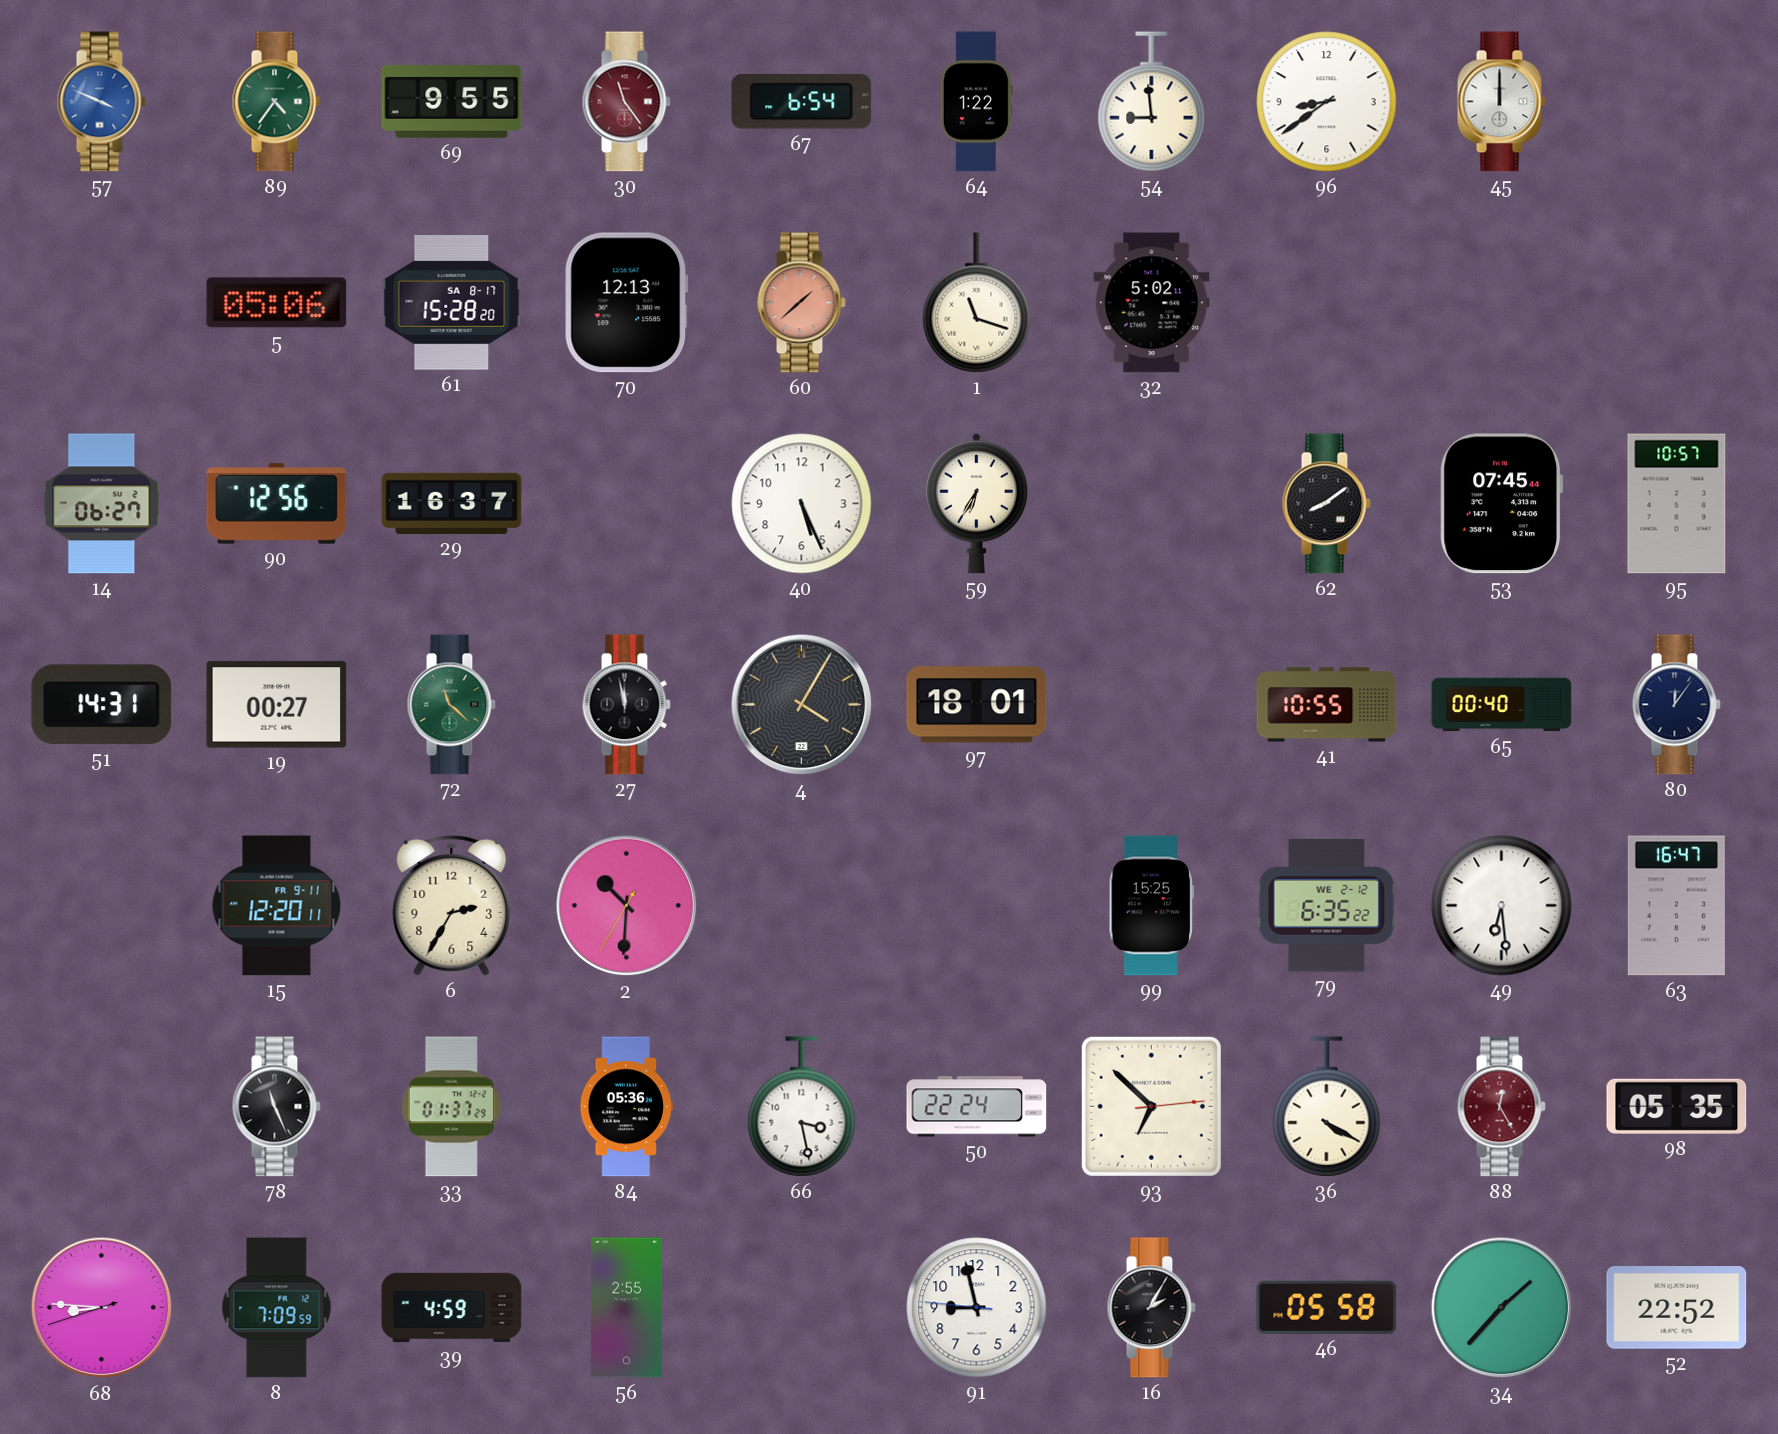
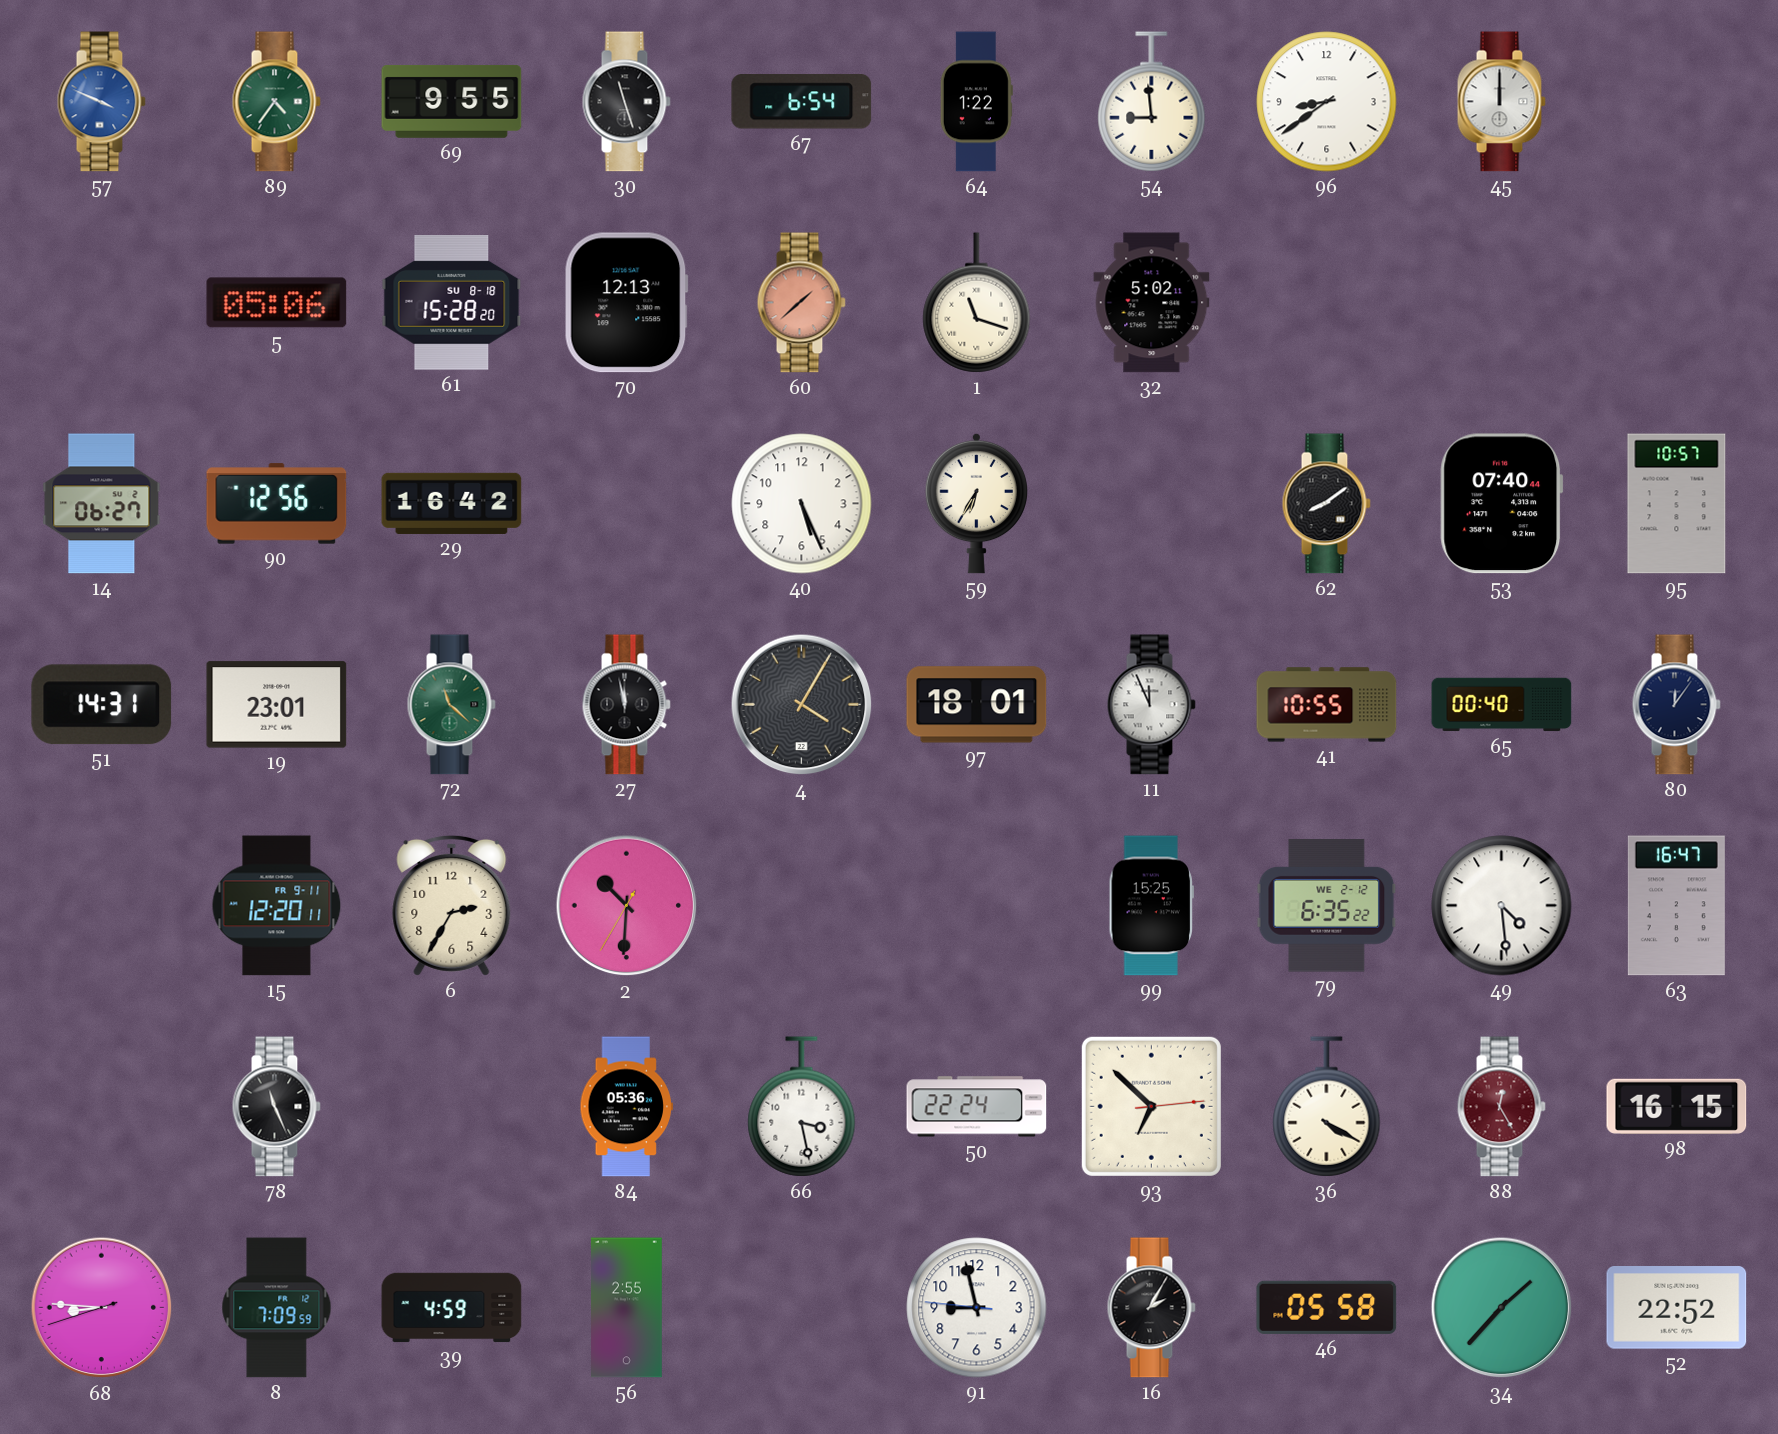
30: 11:24 -> 11:27
30 dial: burgundy -> black
61 date: SA 8-17 -> SU 8-18
29: 16:37 -> 16:42
53: 07:45 -> 07:40
19: 00:27 -> 23:01
11: none -> 11:56
49: 6:29 -> 4:29
33: 01:37 -> none
98: 05:35 -> 16:15
